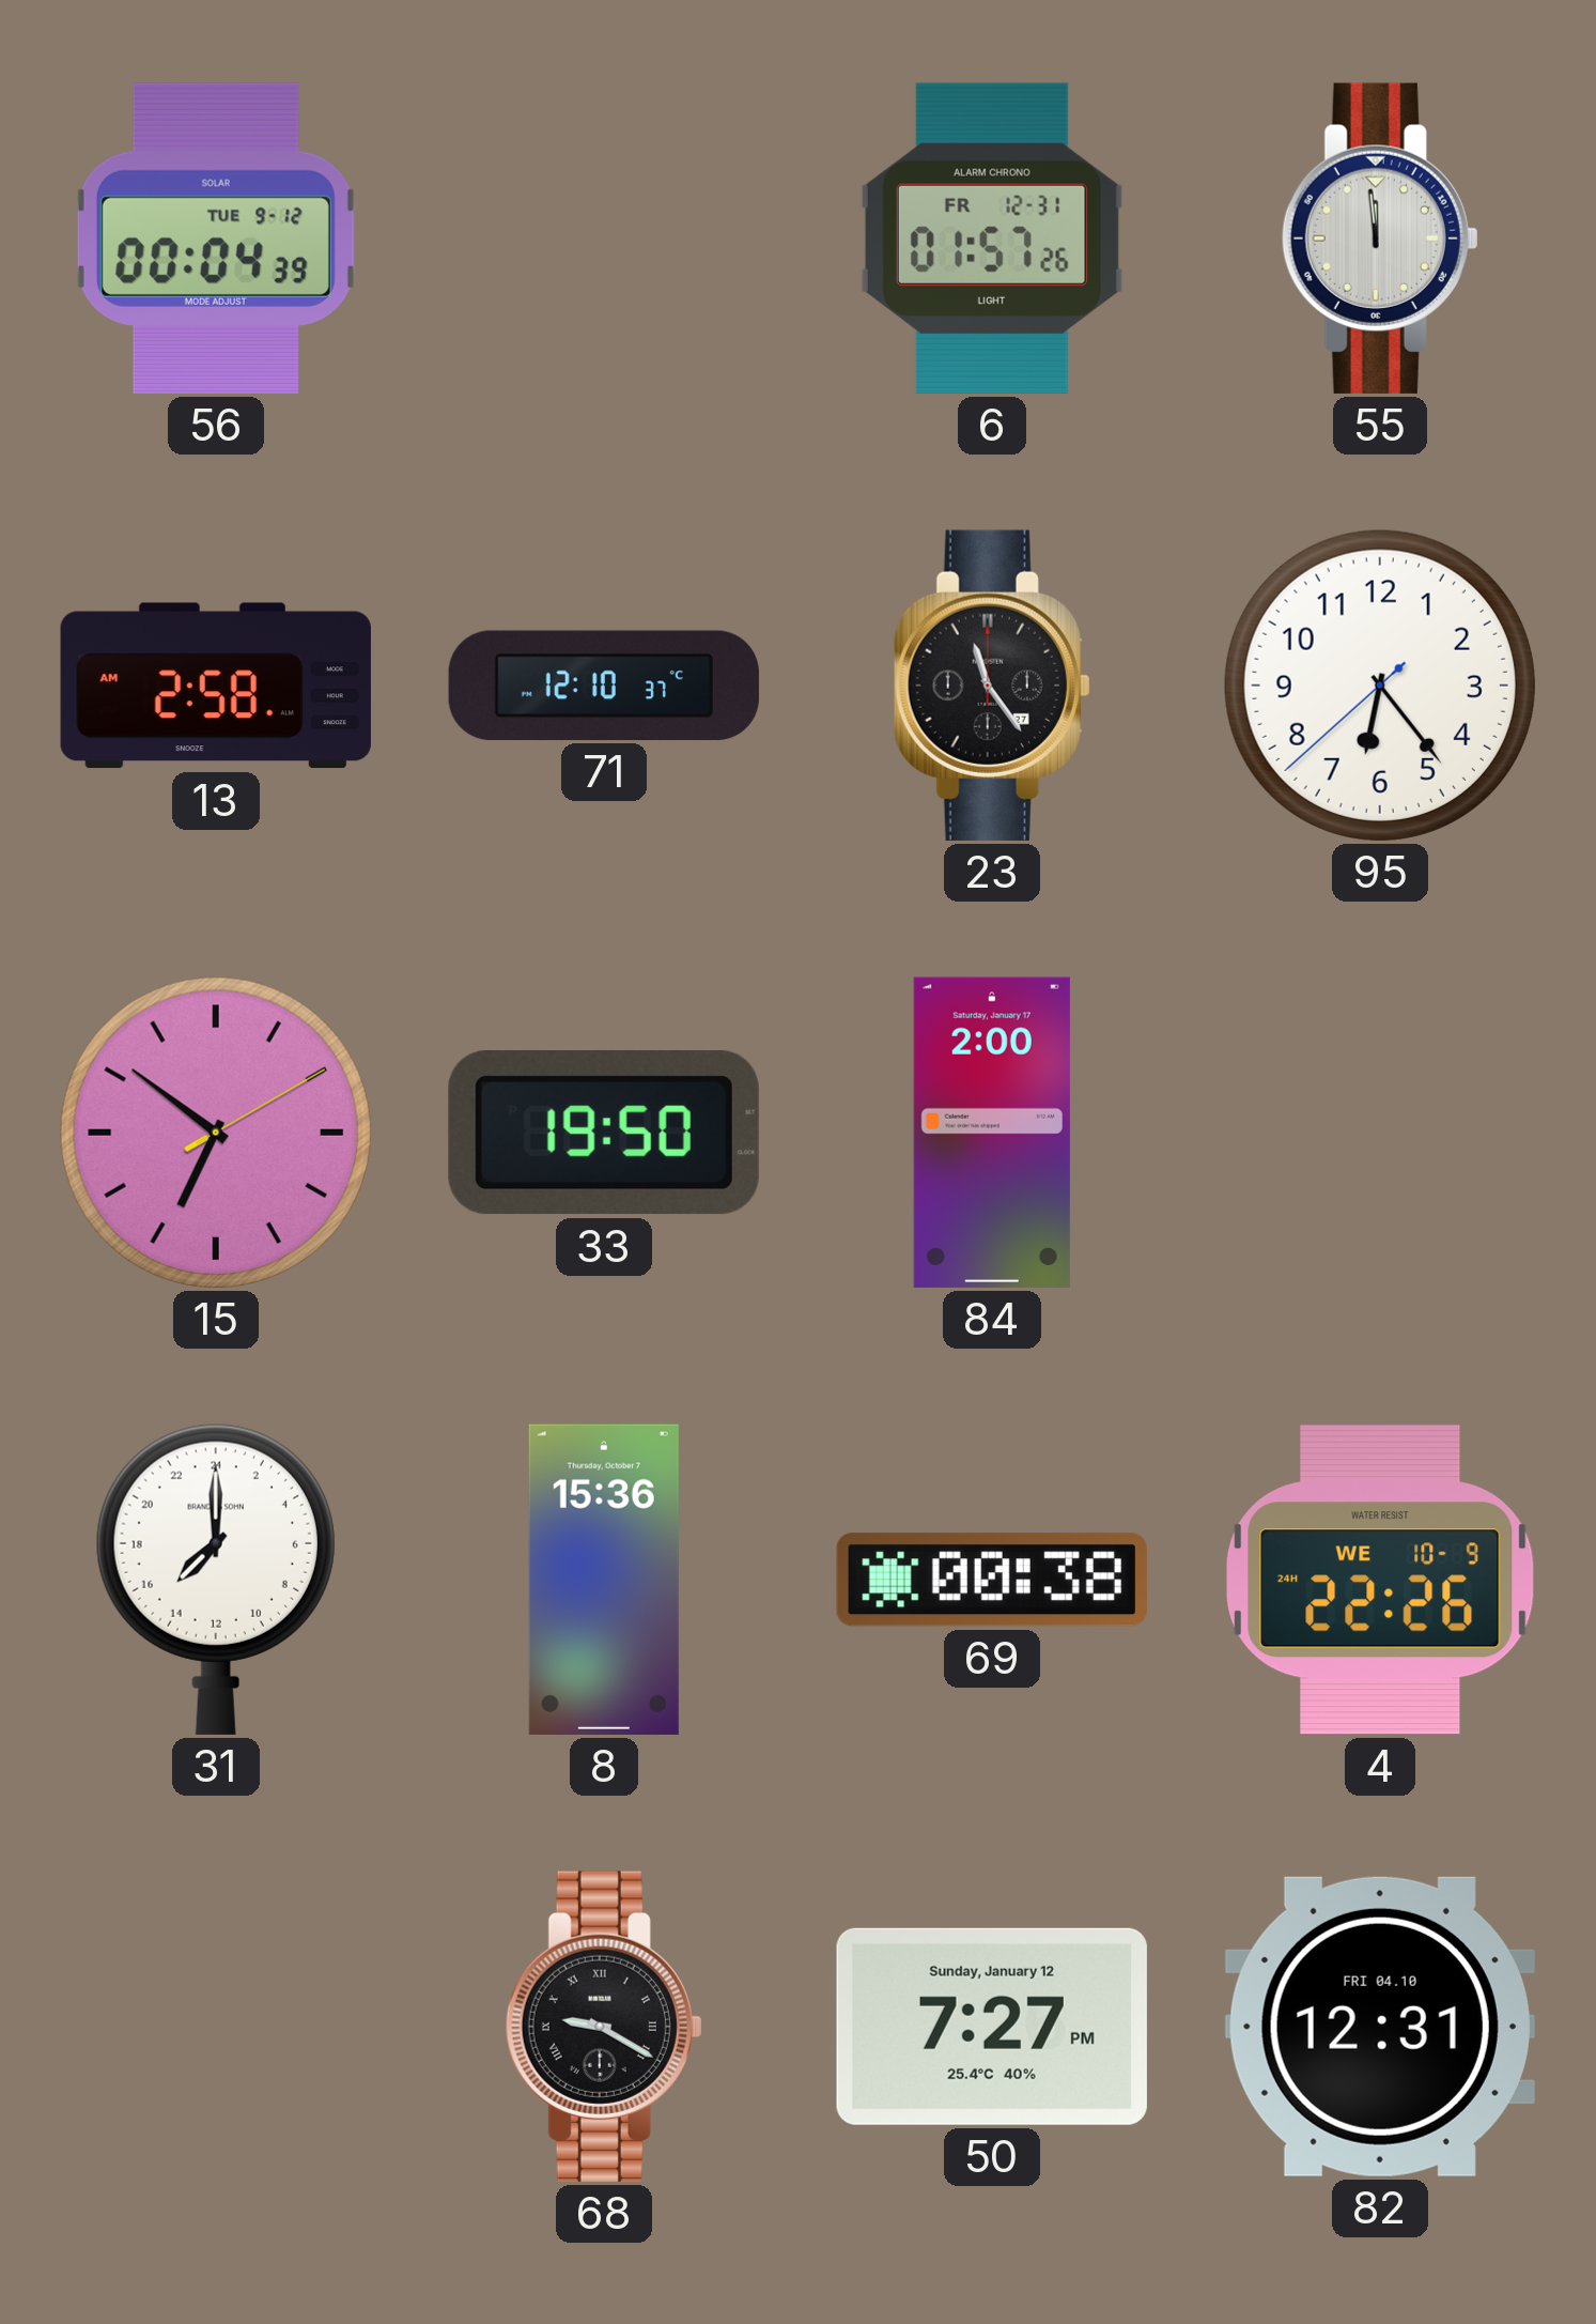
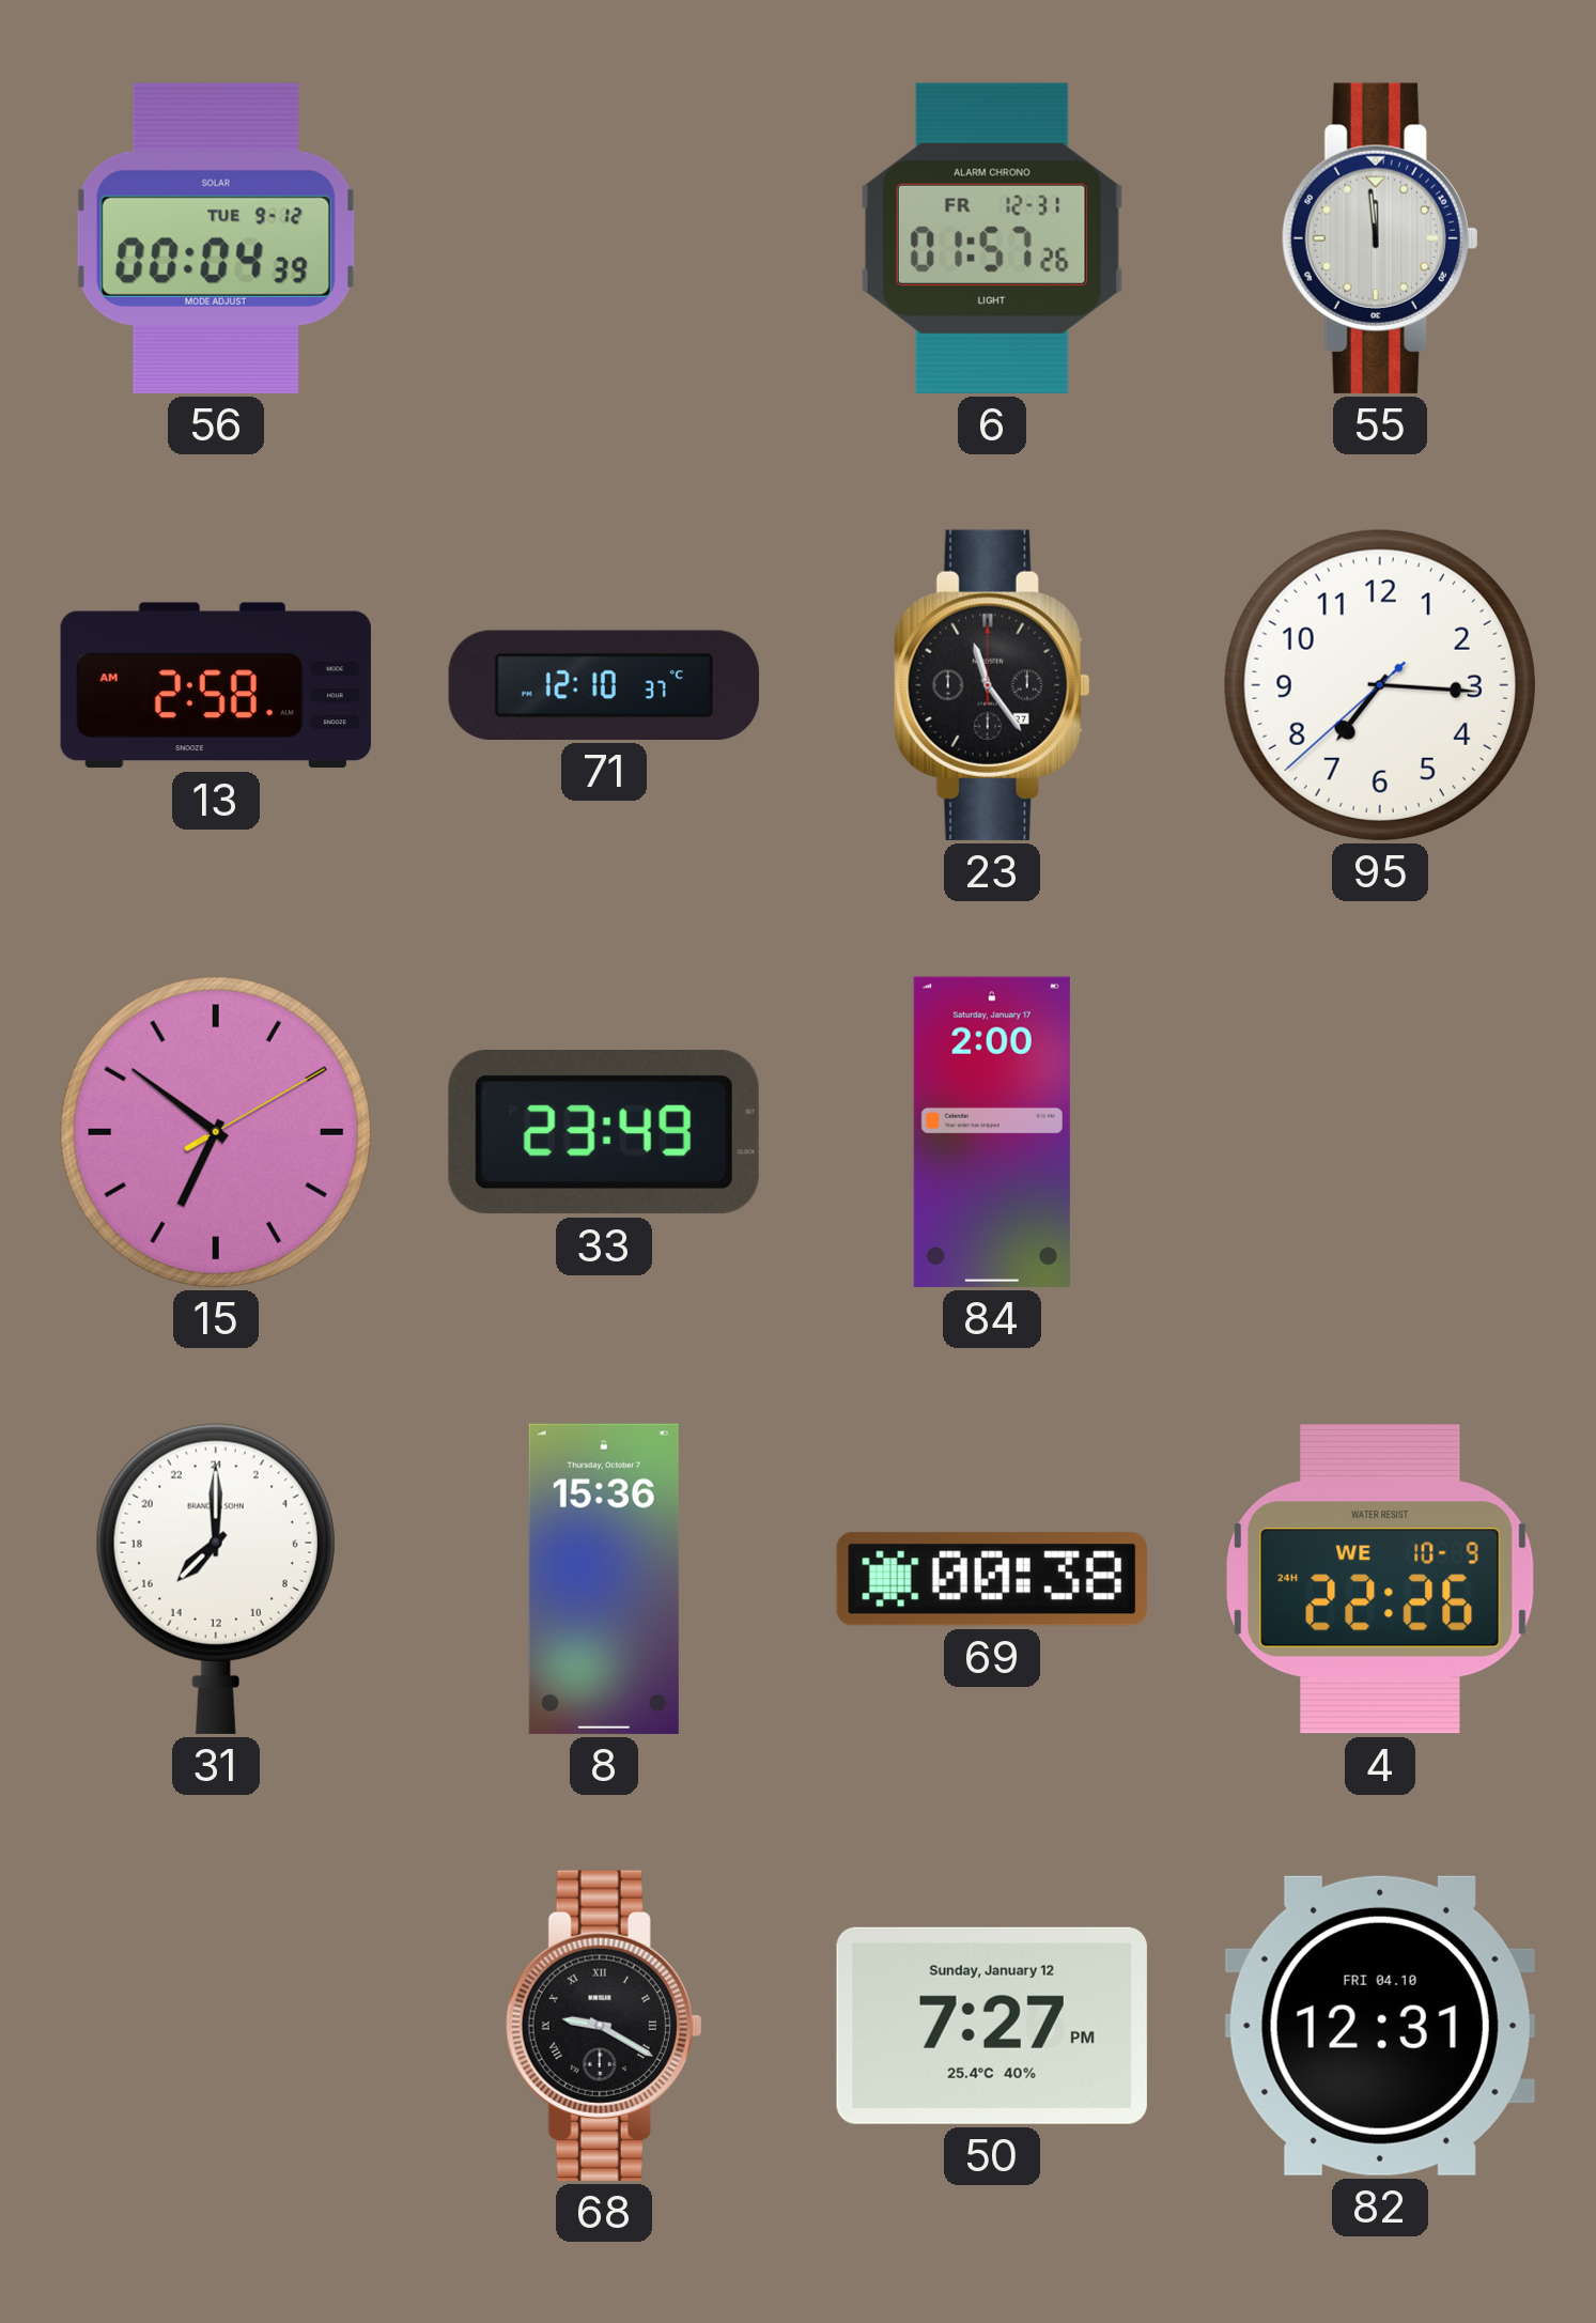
95: 6:23 -> 7:15
33: 19:50 -> 23:49
